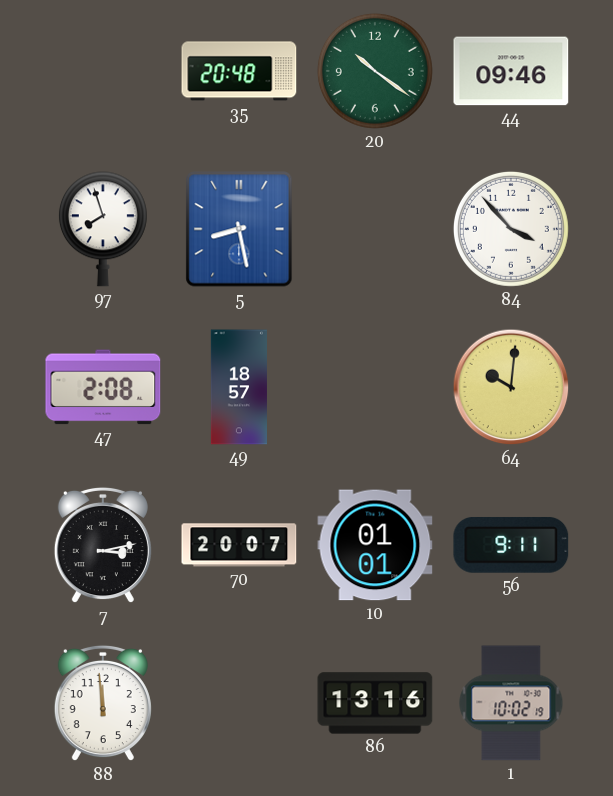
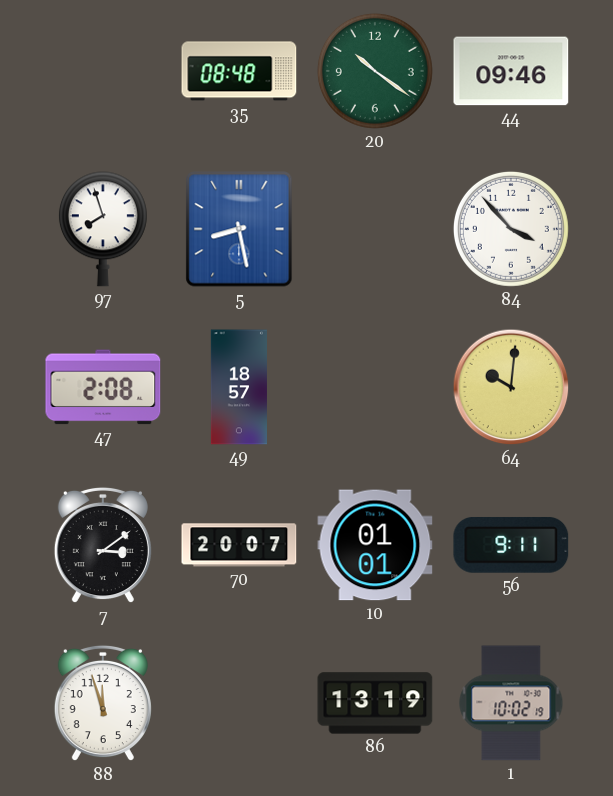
35: 20:48 -> 08:48
7: 3:13 -> 3:09
88: 11:59 -> 11:57
86: 13:16 -> 13:19
